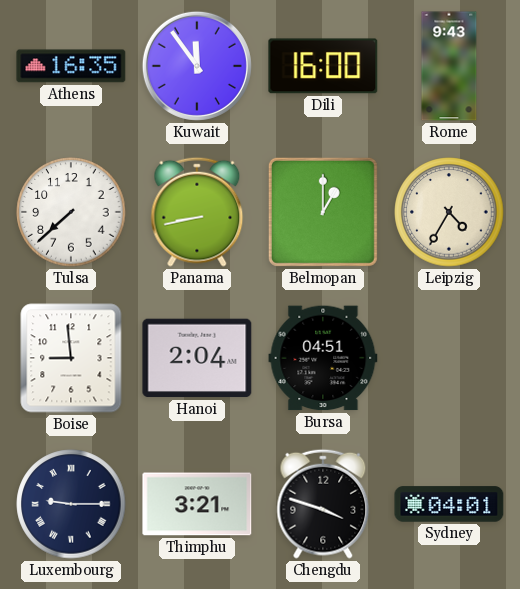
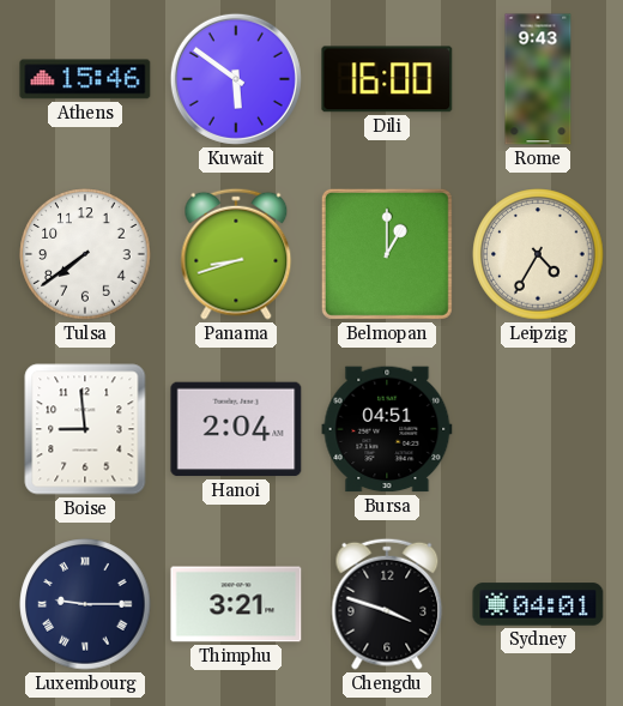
Athens: 16:35 -> 15:46
Kuwait: 11:54 -> 5:51
Tulsa: 7:38 -> 7:39
Panama: 8:43 -> 8:42
